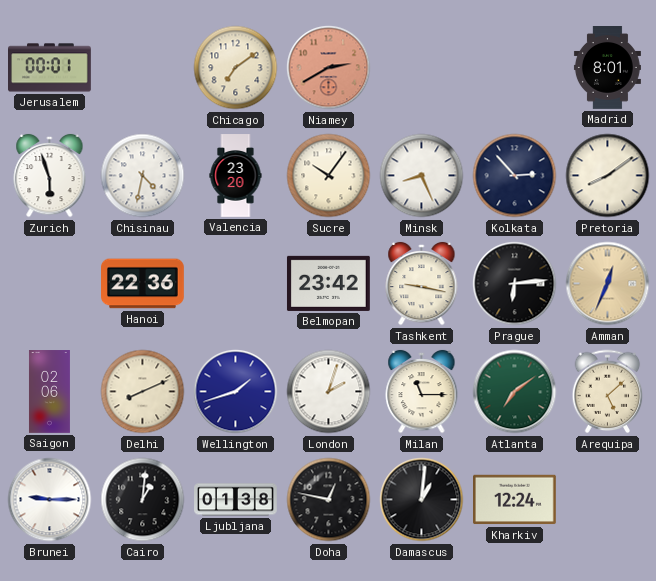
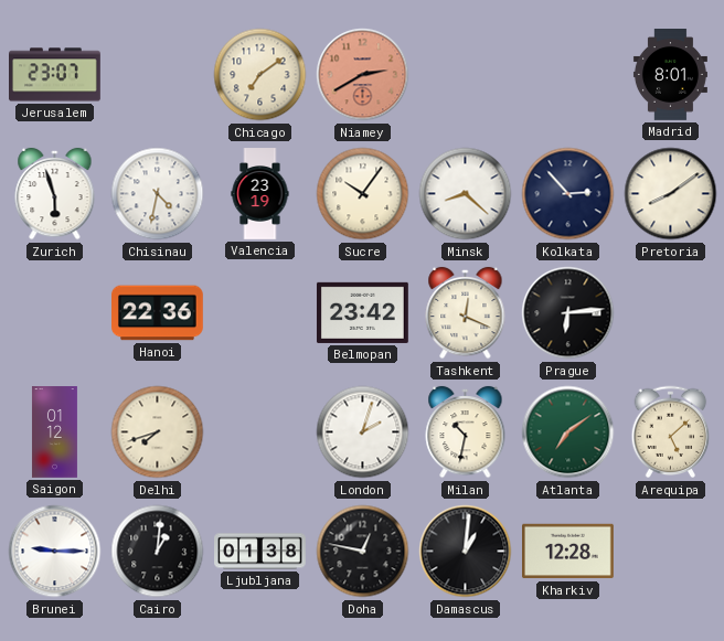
Jerusalem: 00:01 -> 23:07
Valencia: 23:20 -> 23:19
Minsk: 8:26 -> 8:22
Tashkent: 9:17 -> 12:19
Amman: 12:34 -> none
Saigon: 02:06 -> 01:12
Delhi: 8:11 -> 7:42
Wellington: 1:42 -> none
Milan: 11:15 -> 10:32
Kharkiv: 12:24 -> 12:28
